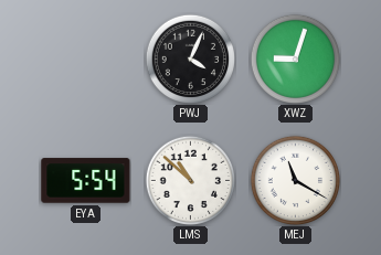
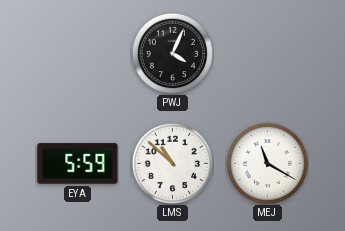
XWZ: 9:03 -> none
EYA: 5:54 -> 5:59
